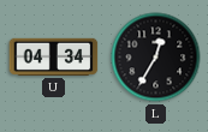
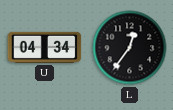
L: 12:35 -> 12:36
